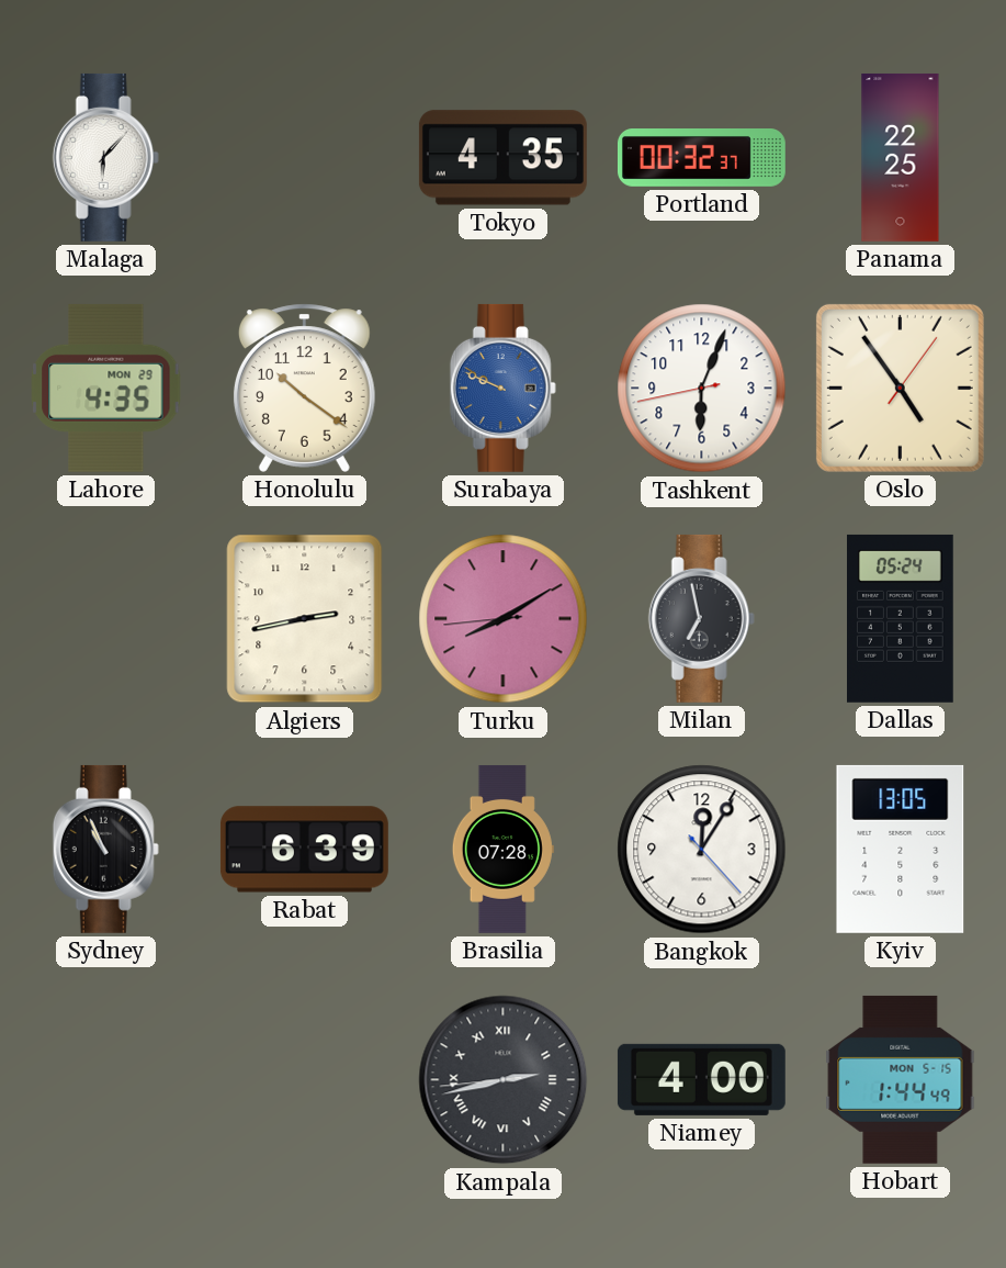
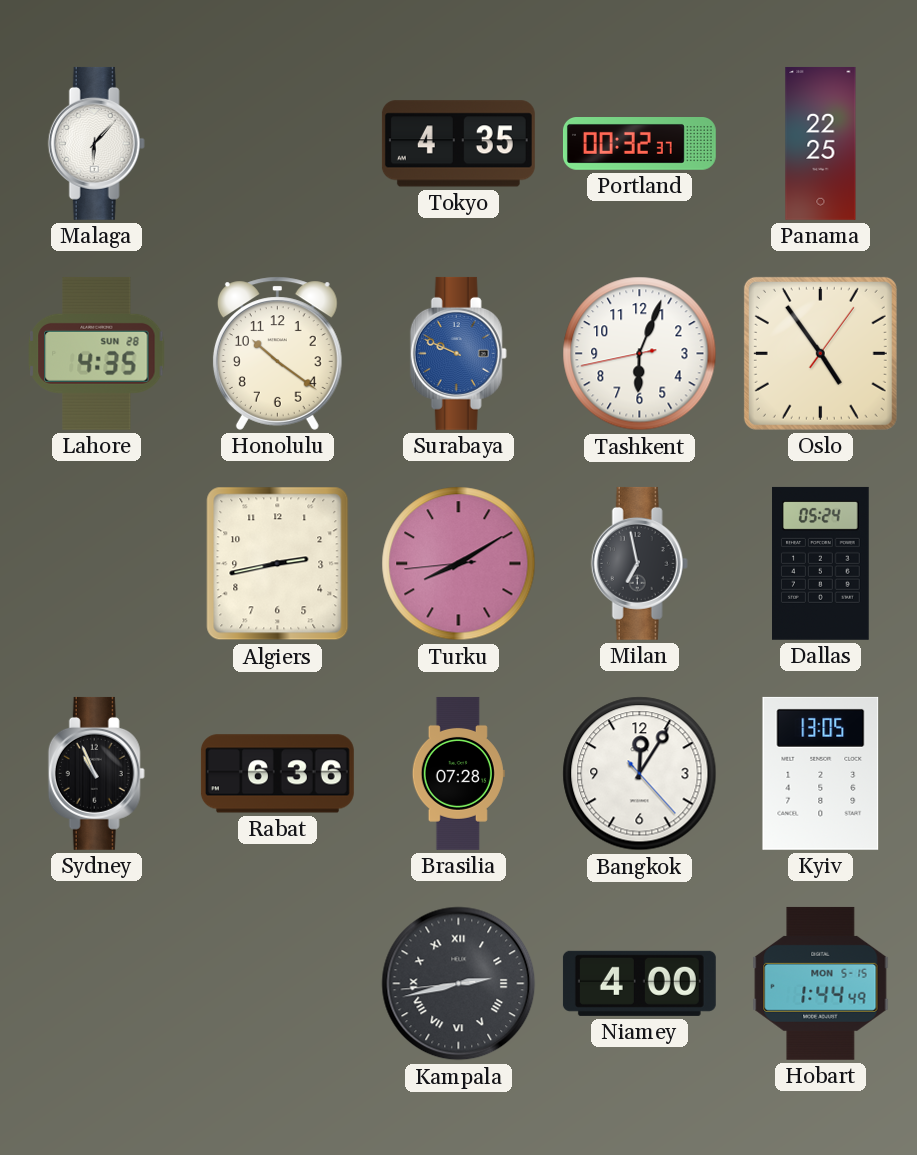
Lahore date: MON 29 -> SUN 28
Rabat: 6:39 -> 6:36
